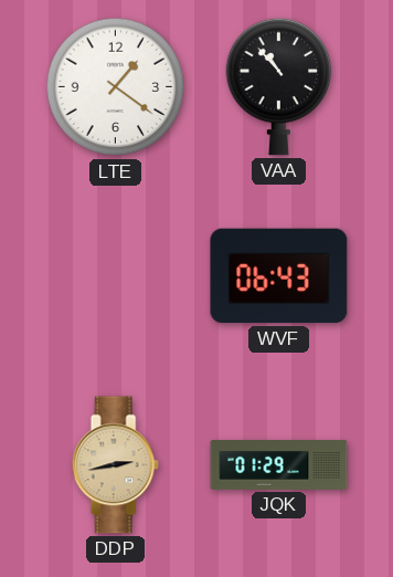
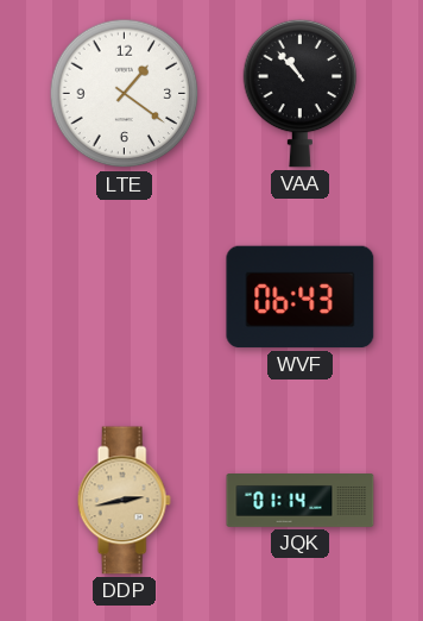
JQK: 01:29 -> 01:14
